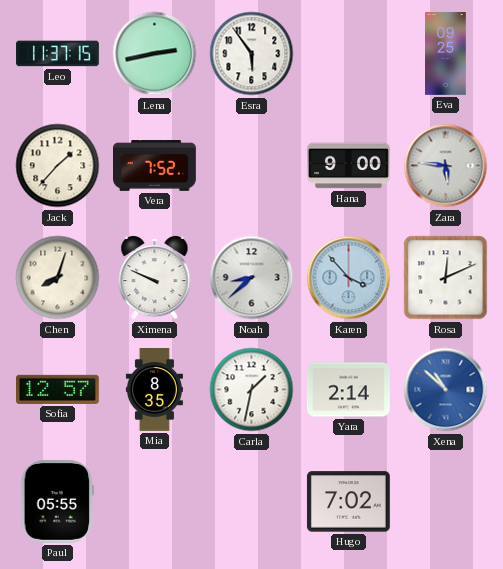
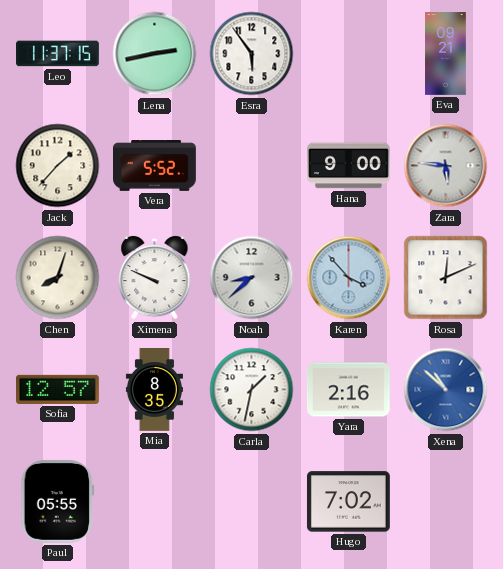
Eva: 09:25 -> 09:21
Vera: 7:52 -> 5:52
Yara: 2:14 -> 2:16
